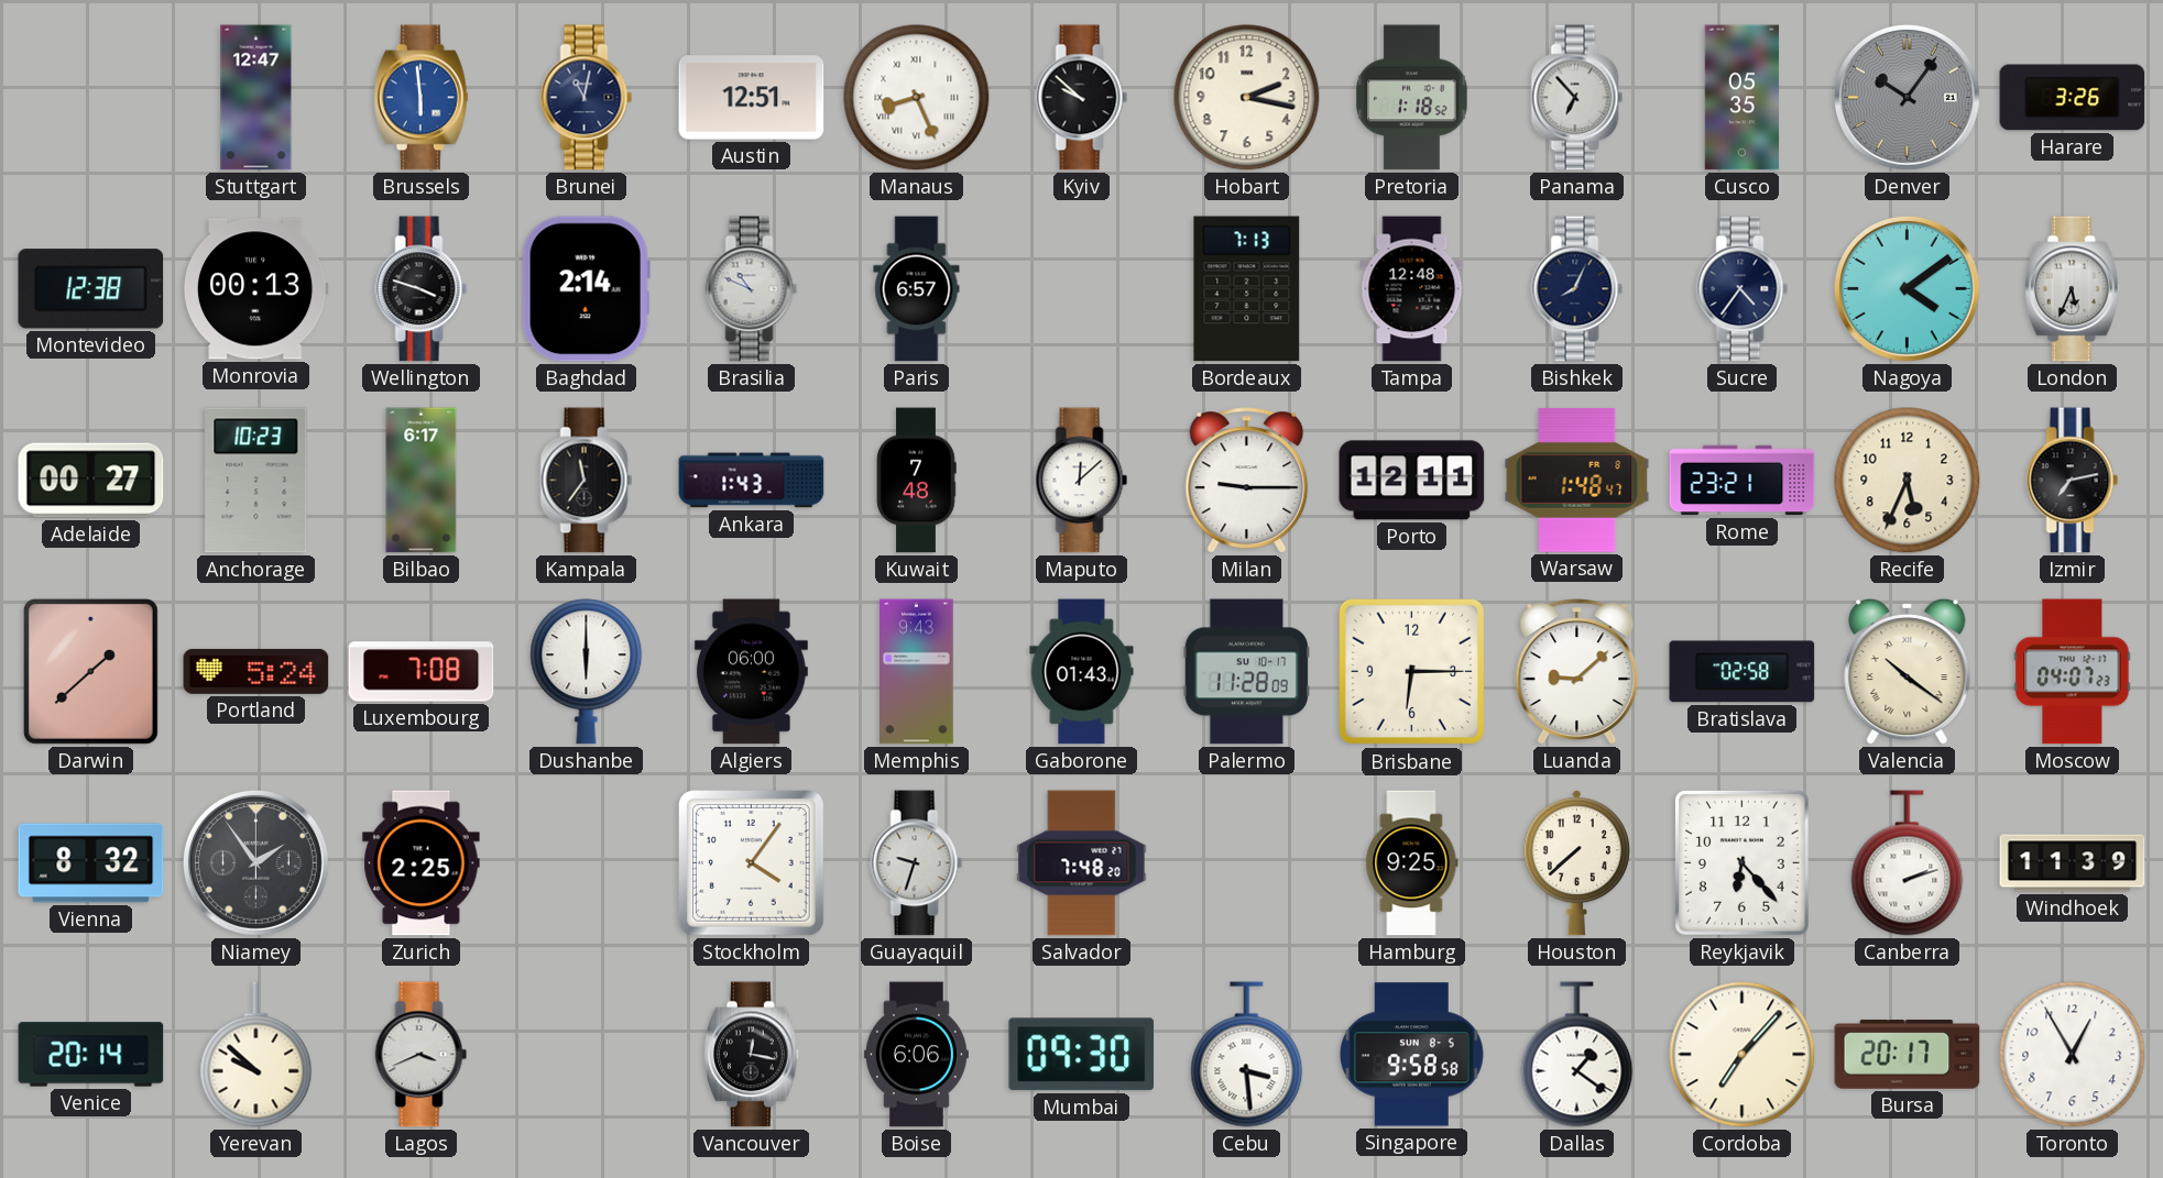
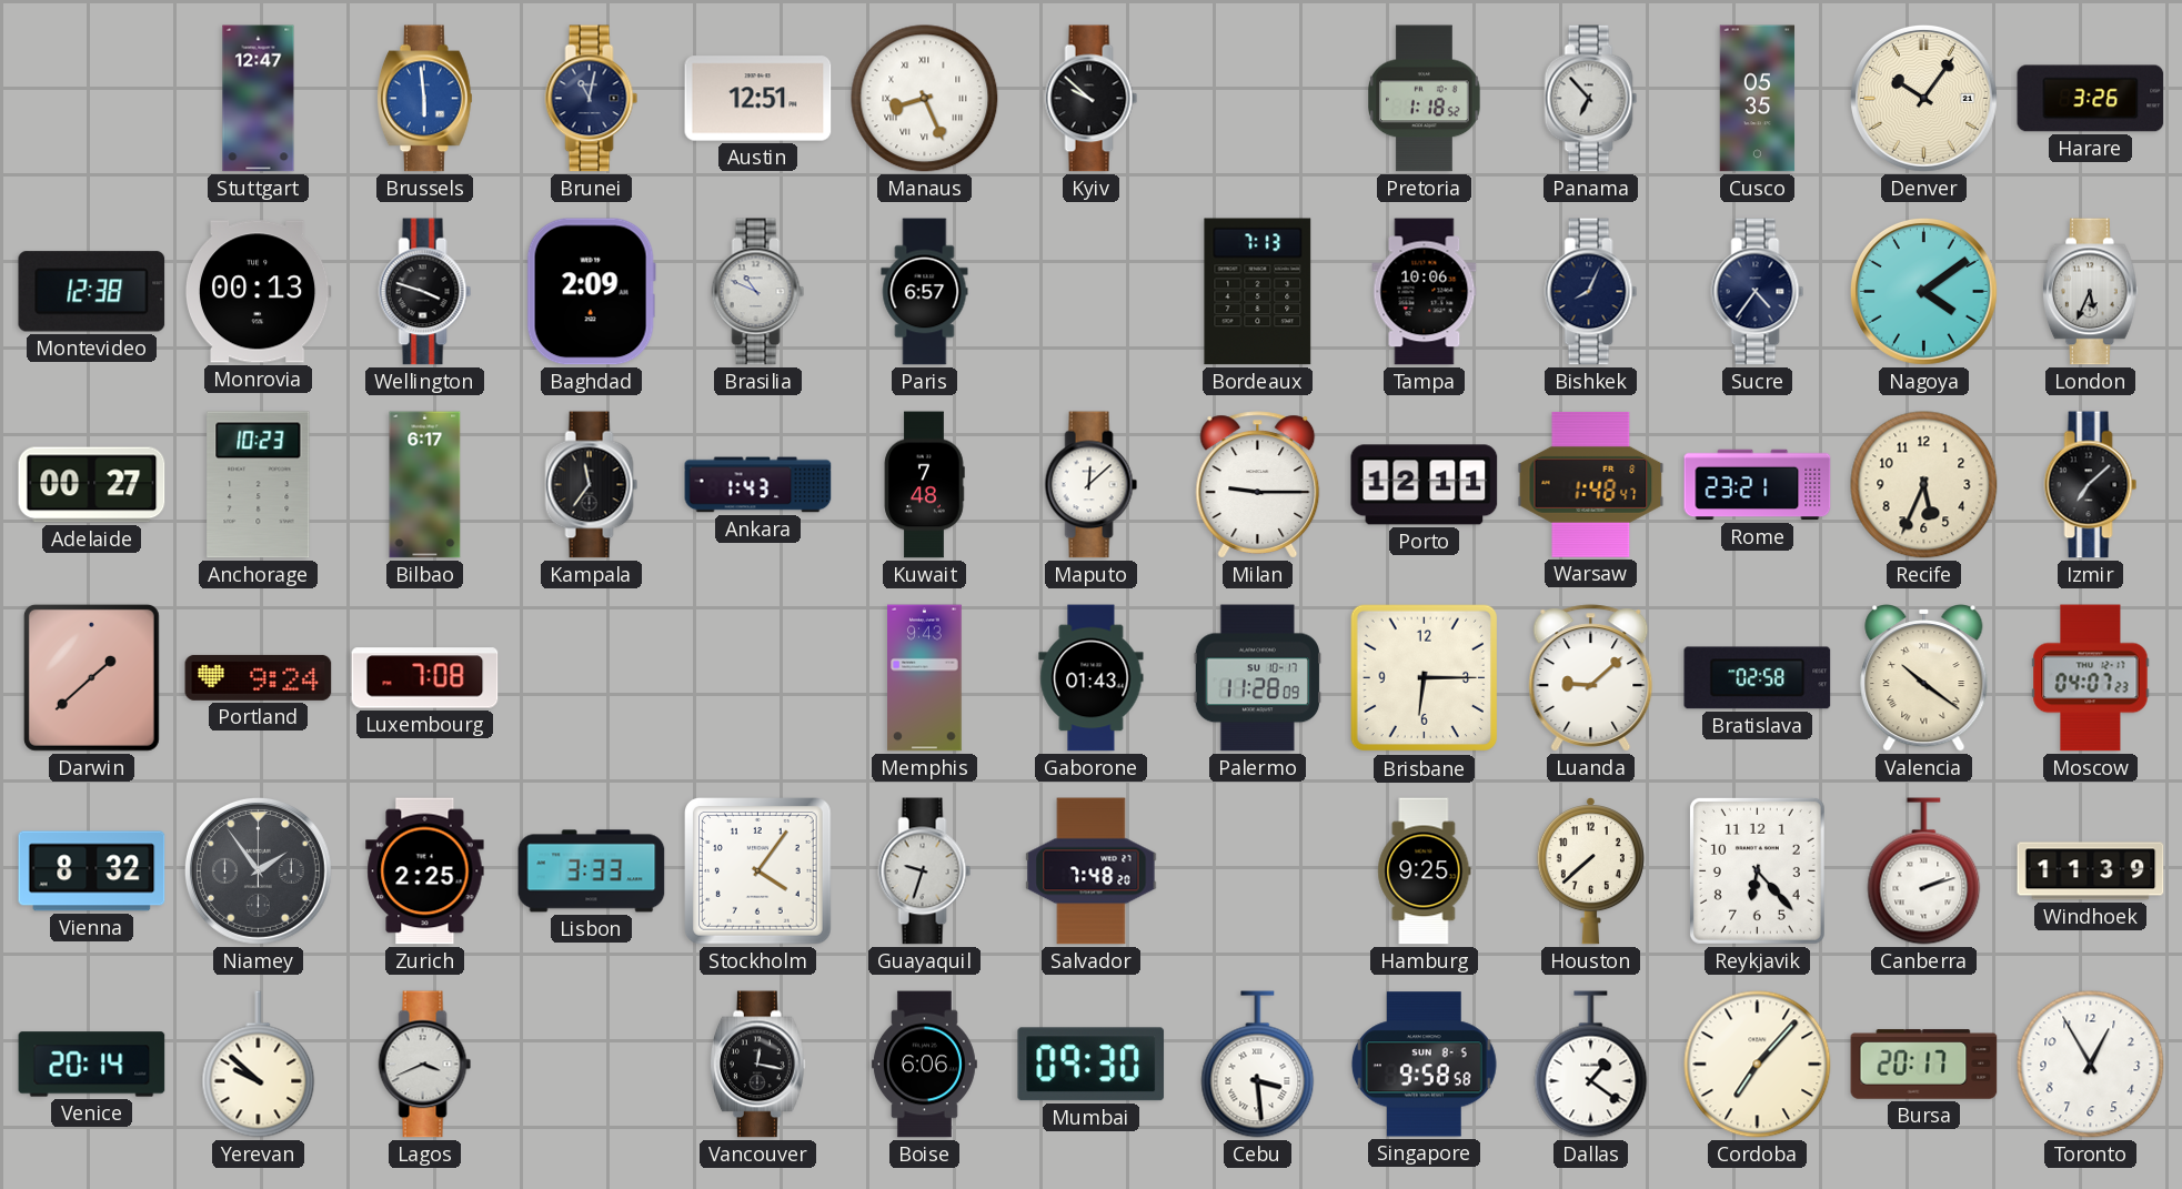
Hobart: 2:17 -> none
Denver dial: grey -> cream
Baghdad: 2:14 -> 2:09
Tampa: 12:48 -> 10:06
Izmir: 7:13 -> 7:08
Portland: 5:24 -> 9:24
Dushanbe: 6:00 -> none
Algiers: 06:00 -> none
Lisbon: none -> 3:33
